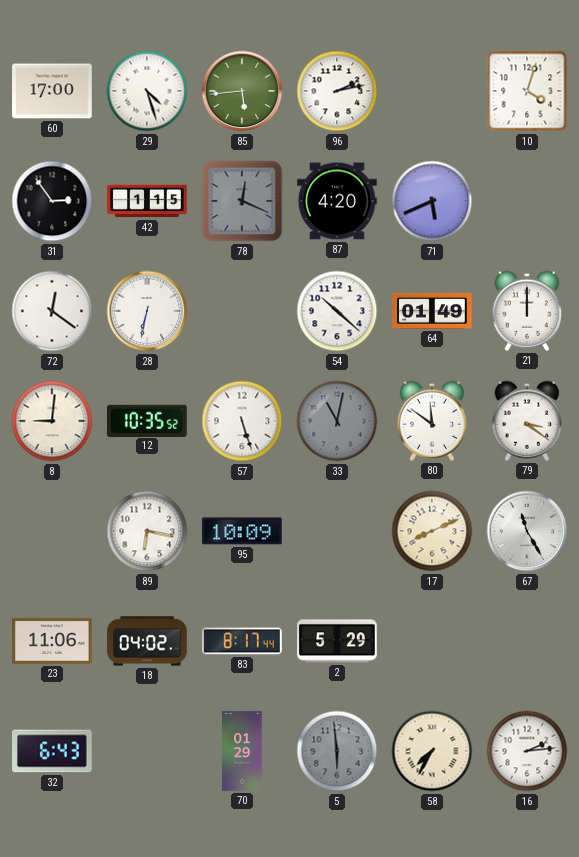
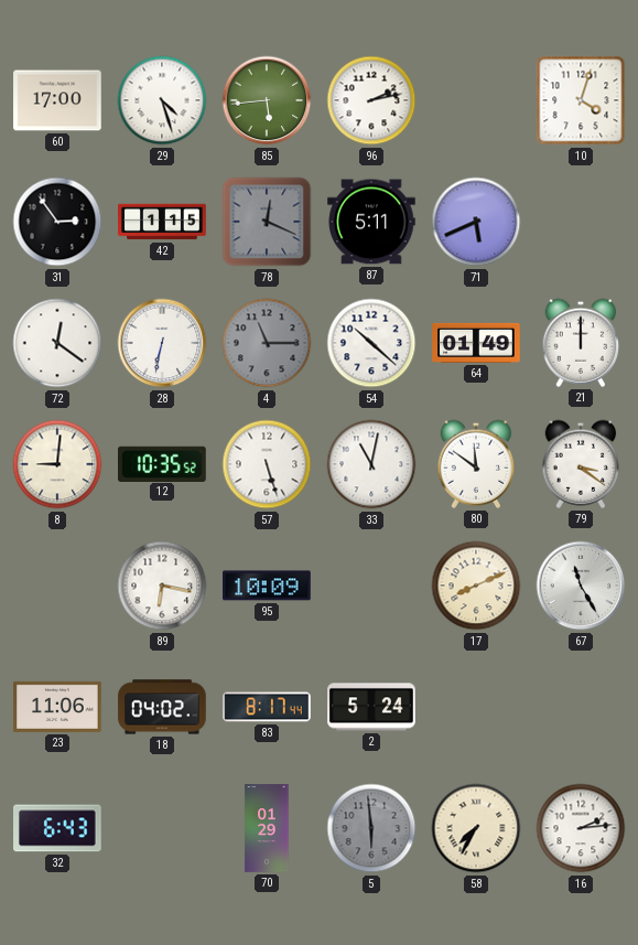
87: 4:20 -> 5:11
4: none -> 11:15
33 dial: grey -> white
2: 5:29 -> 5:24
